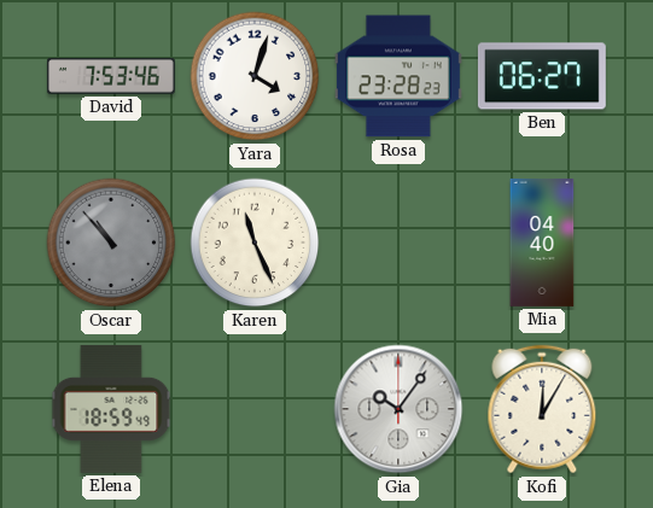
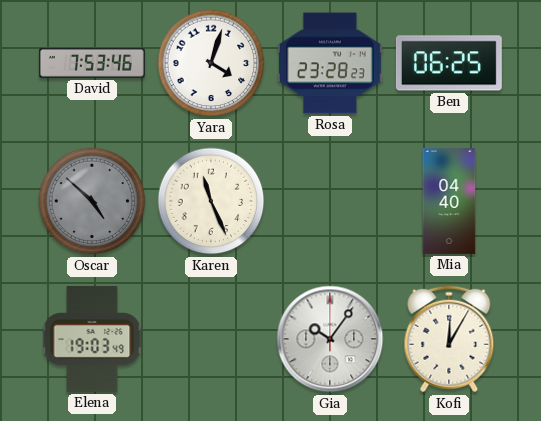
Ben: 06:27 -> 06:25
Oscar: 10:53 -> 4:52
Elena: 18:59 -> 19:03
